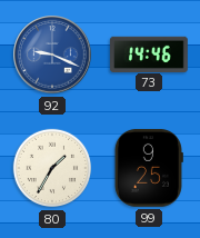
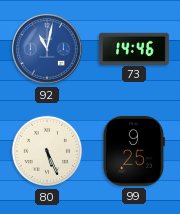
92: 9:19 -> 11:02
80: 1:35 -> 5:26
